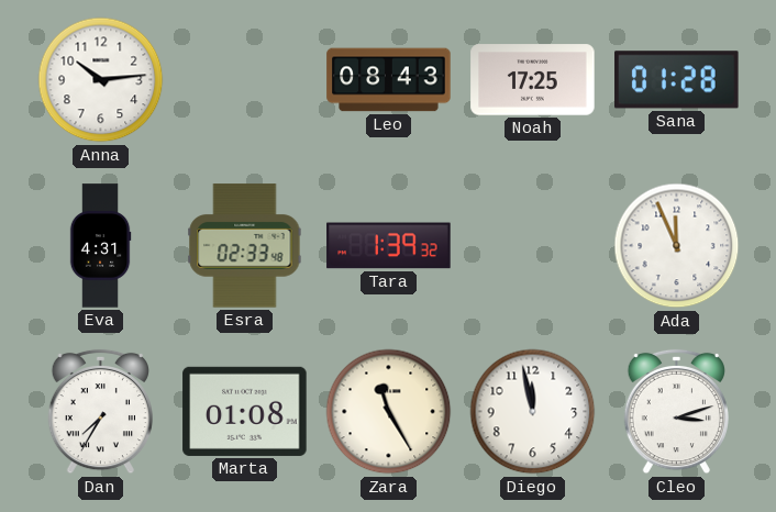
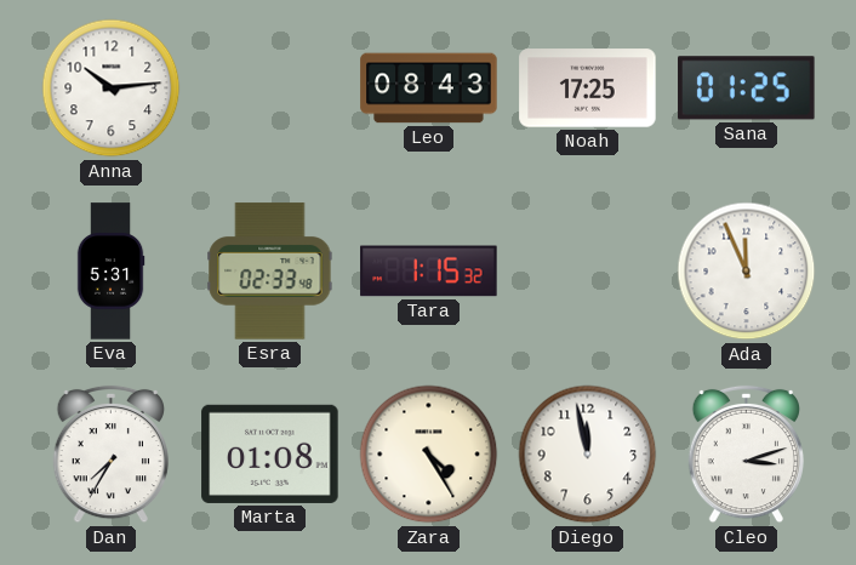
Sana: 01:28 -> 01:25
Eva: 4:31 -> 5:31
Tara: 1:39 -> 1:15
Zara: 11:25 -> 4:25
